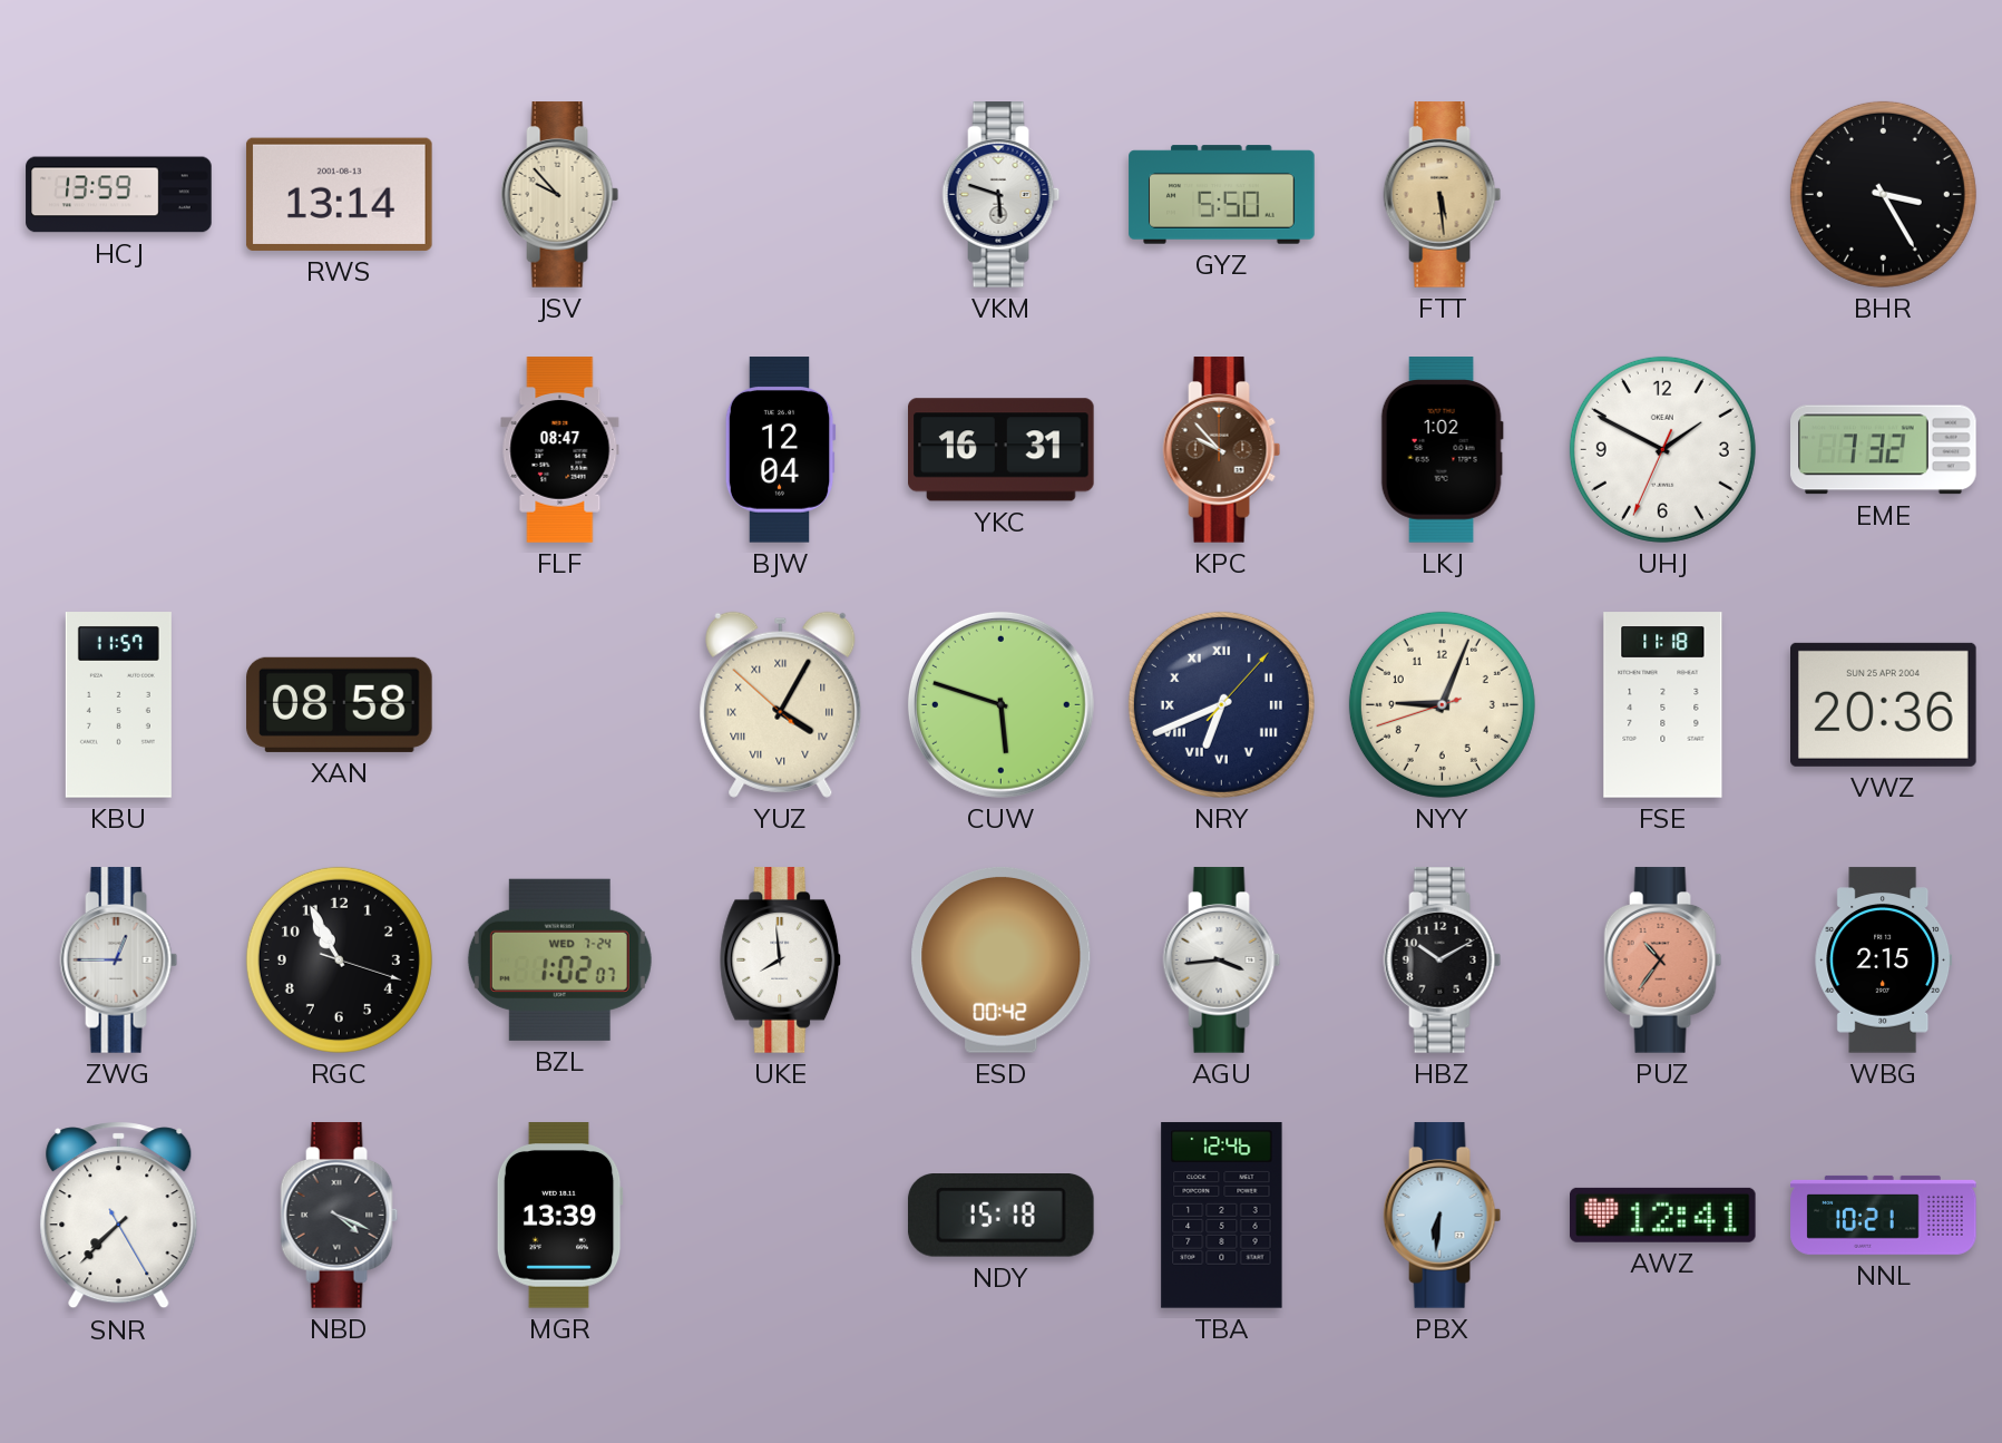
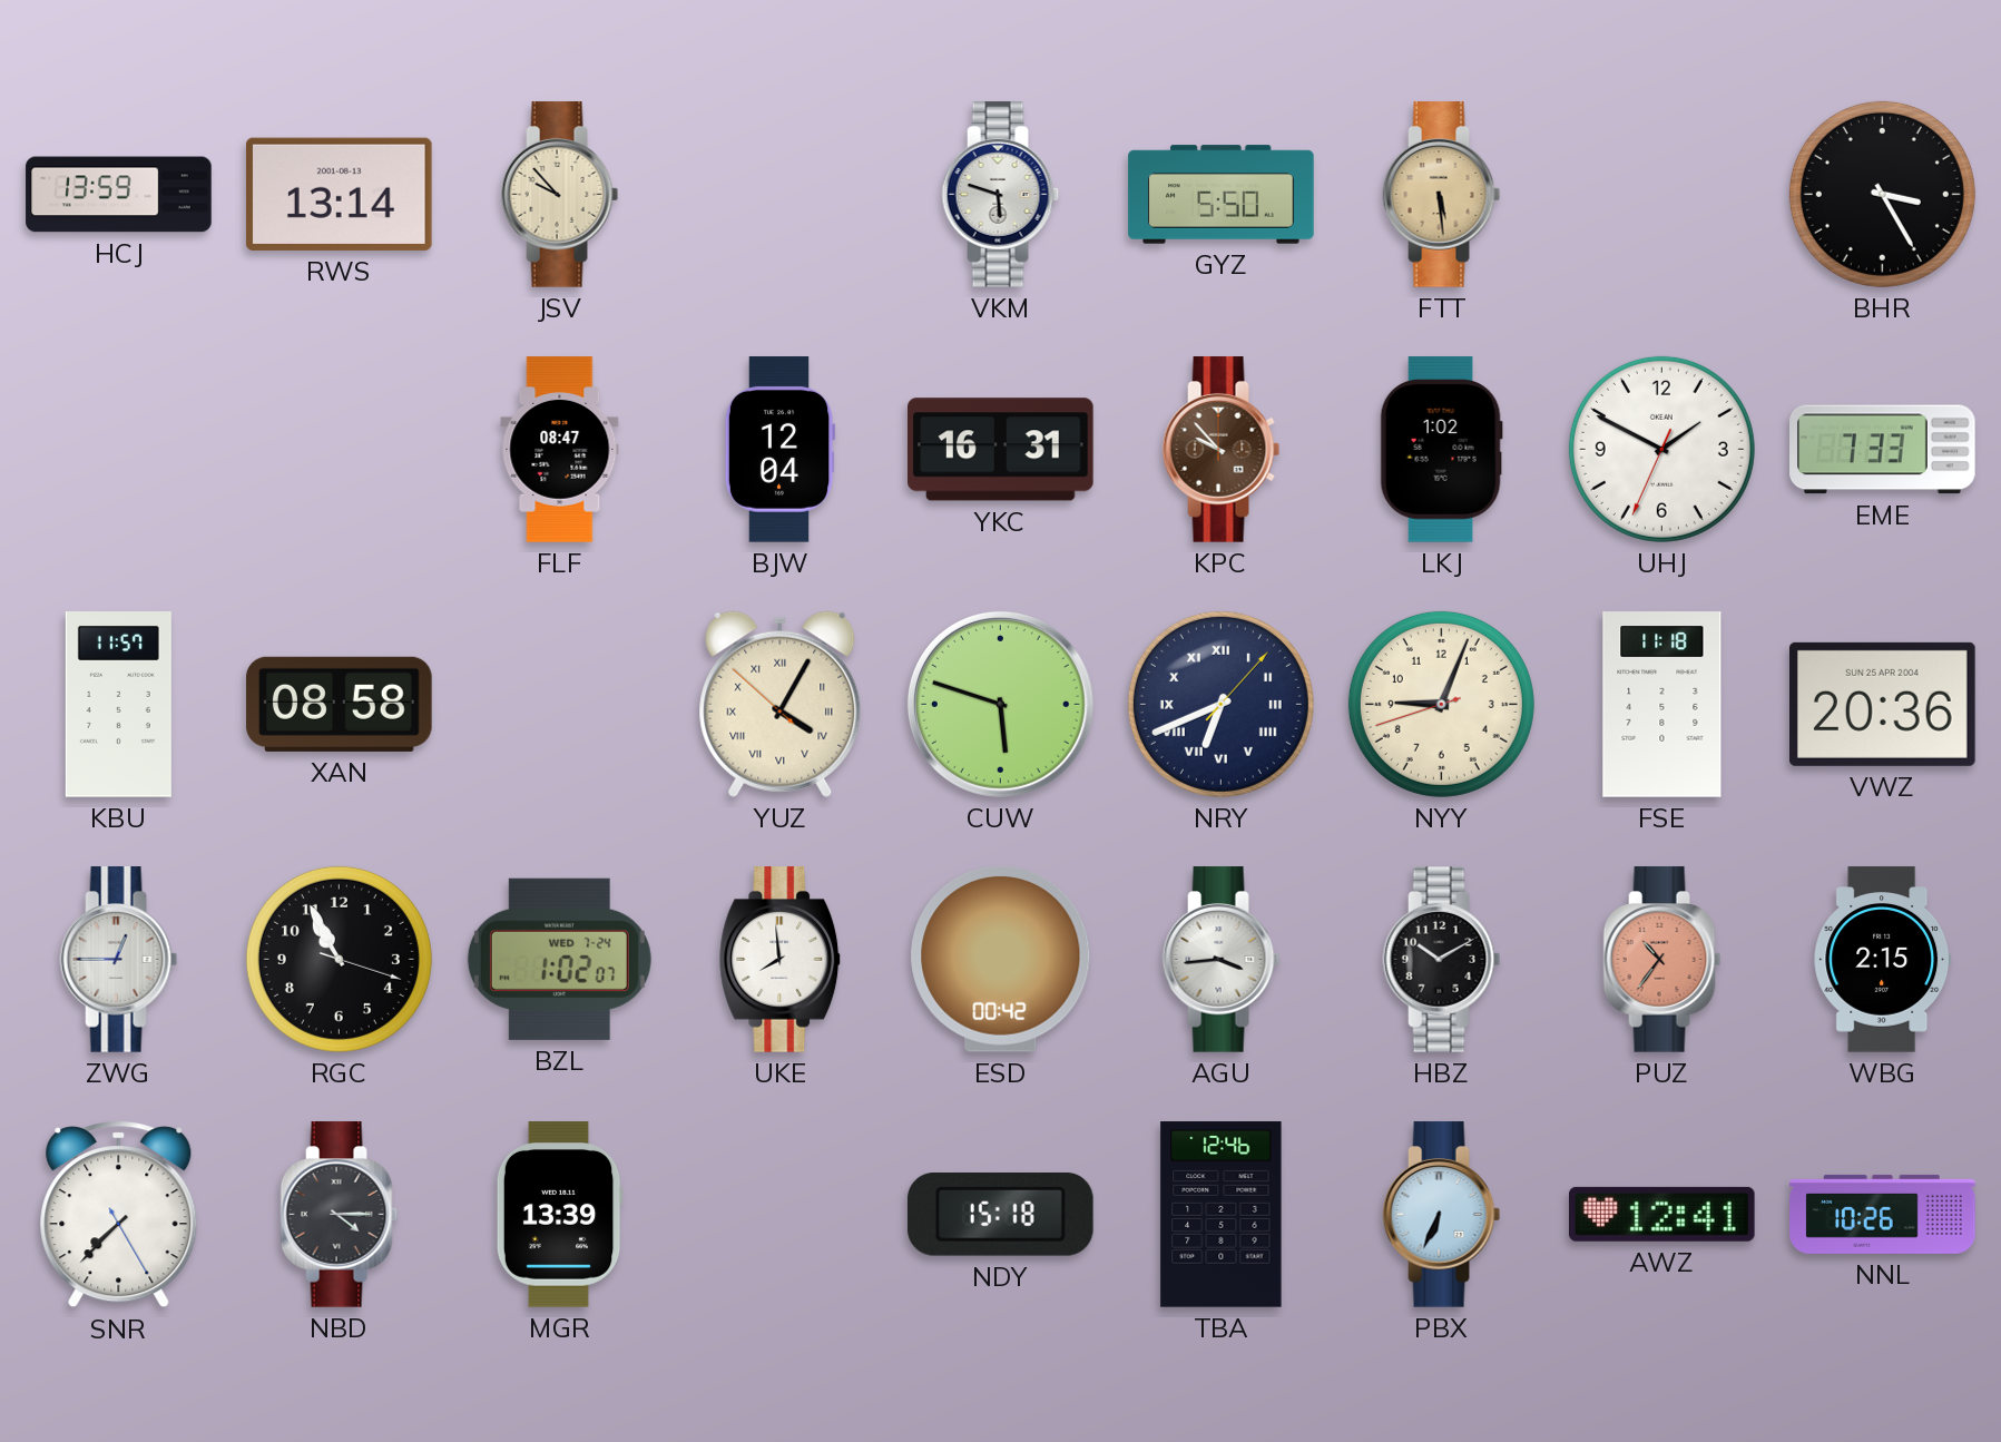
EME: 7:32 -> 7:33
NBD: 4:19 -> 4:15
PBX: 6:31 -> 6:34
NNL: 10:21 -> 10:26
